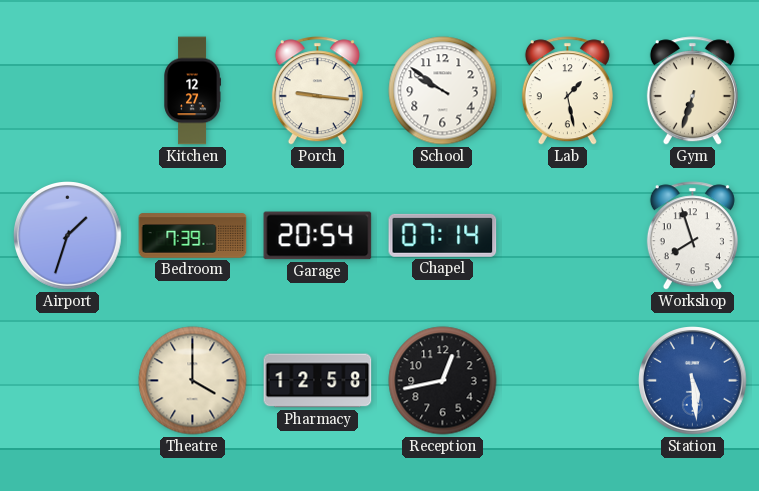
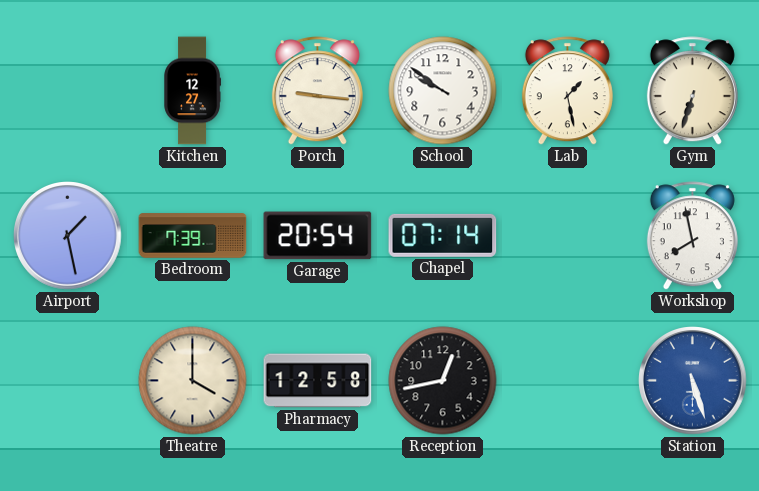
Airport: 1:33 -> 1:28
Workshop: 7:57 -> 7:58
Station: 5:29 -> 5:27
